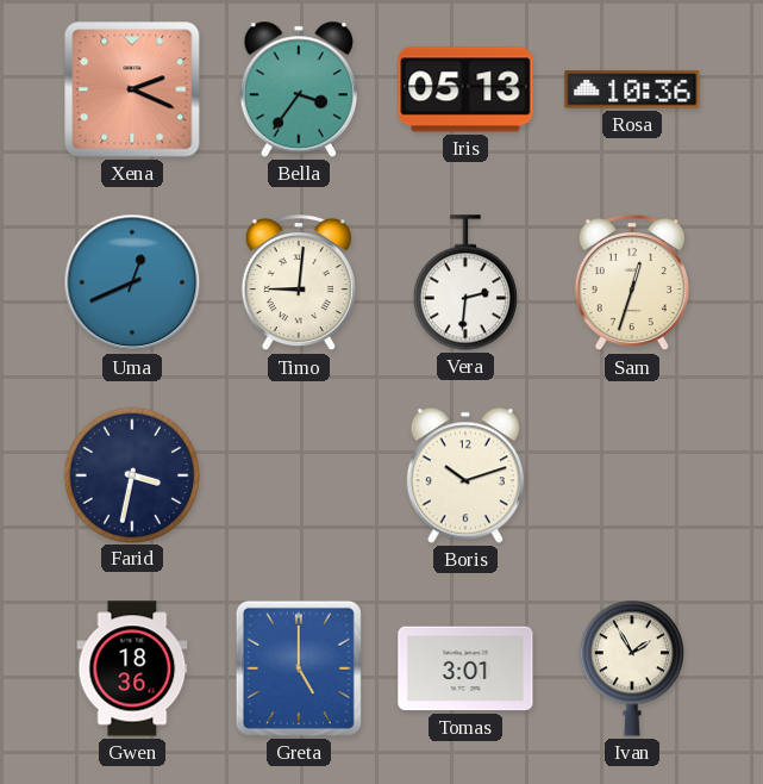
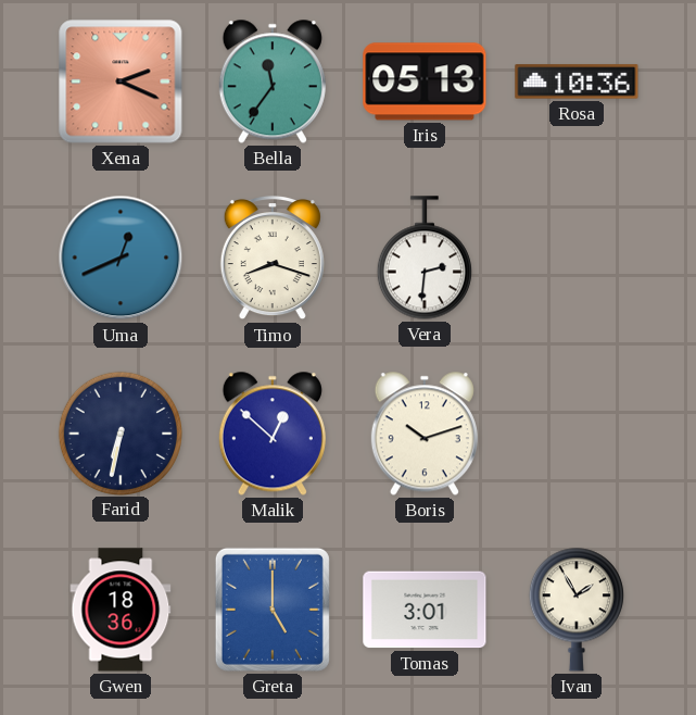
Bella: 3:36 -> 11:36
Timo: 9:01 -> 8:18
Sam: 12:33 -> none
Farid: 3:32 -> 6:32
Malik: none -> 12:52
